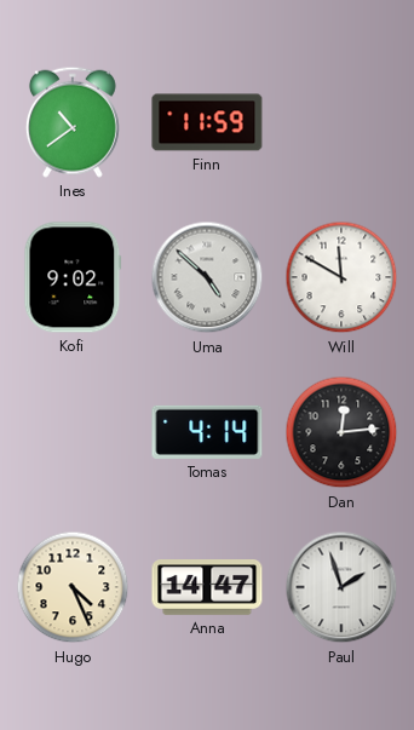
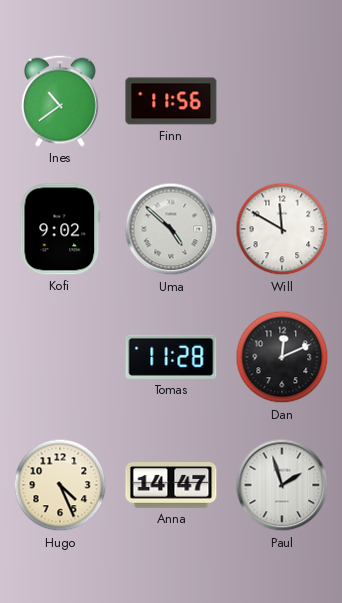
Finn: 11:59 -> 11:56
Tomas: 4:14 -> 11:28
Dan: 12:14 -> 12:11
